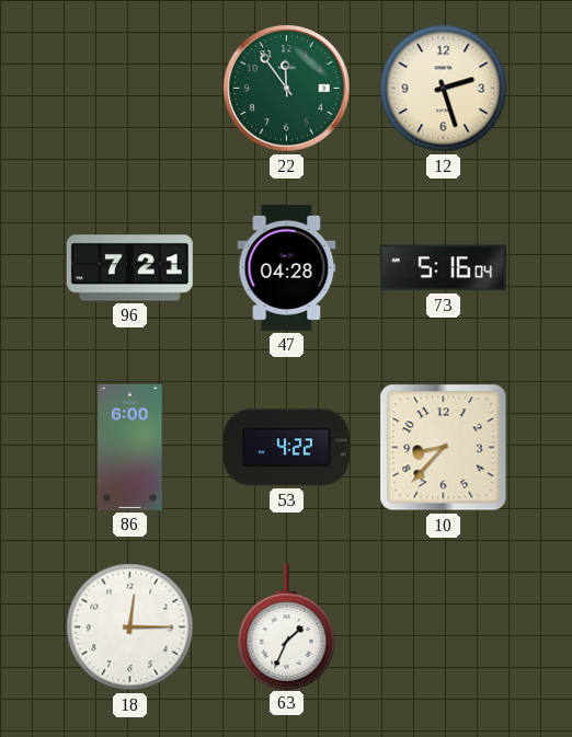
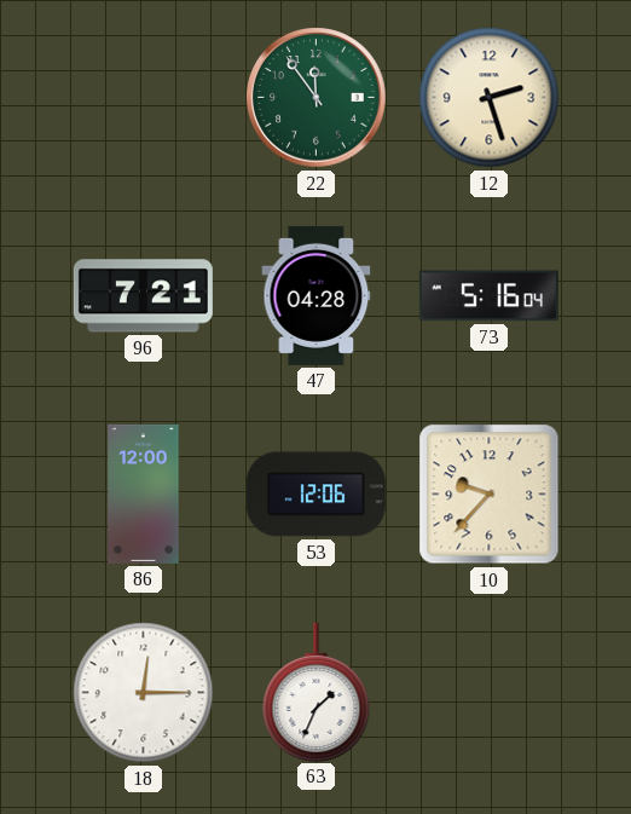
86: 6:00 -> 12:00
53: 4:22 -> 12:06
10: 8:37 -> 9:37
